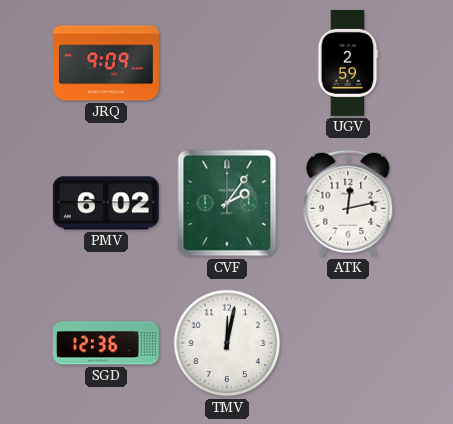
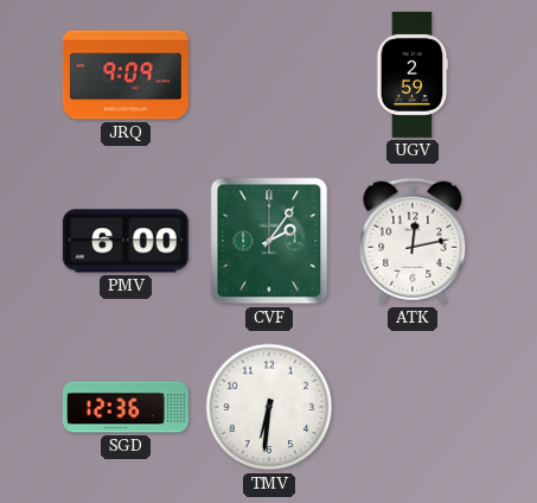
PMV: 6:02 -> 6:00
TMV: 12:02 -> 6:31
